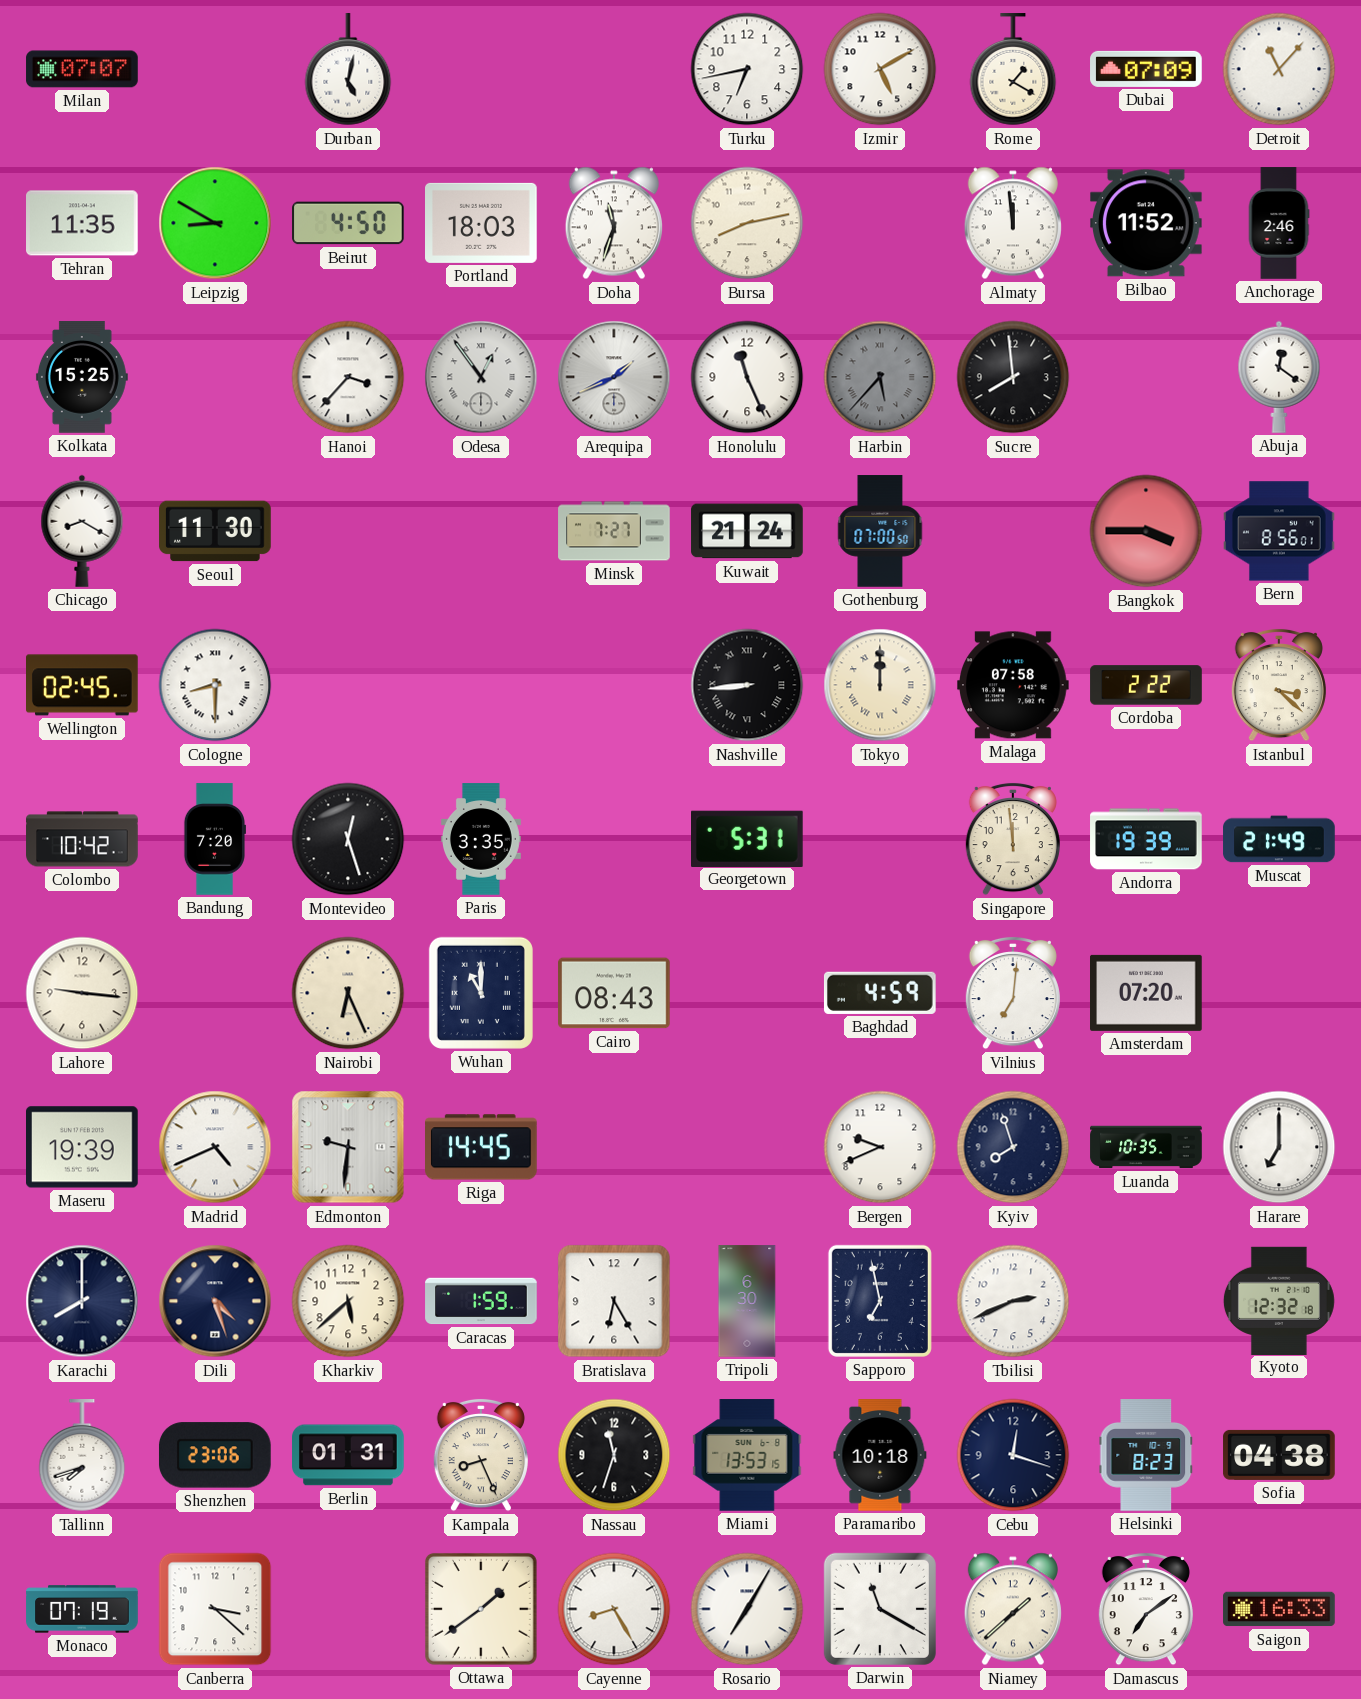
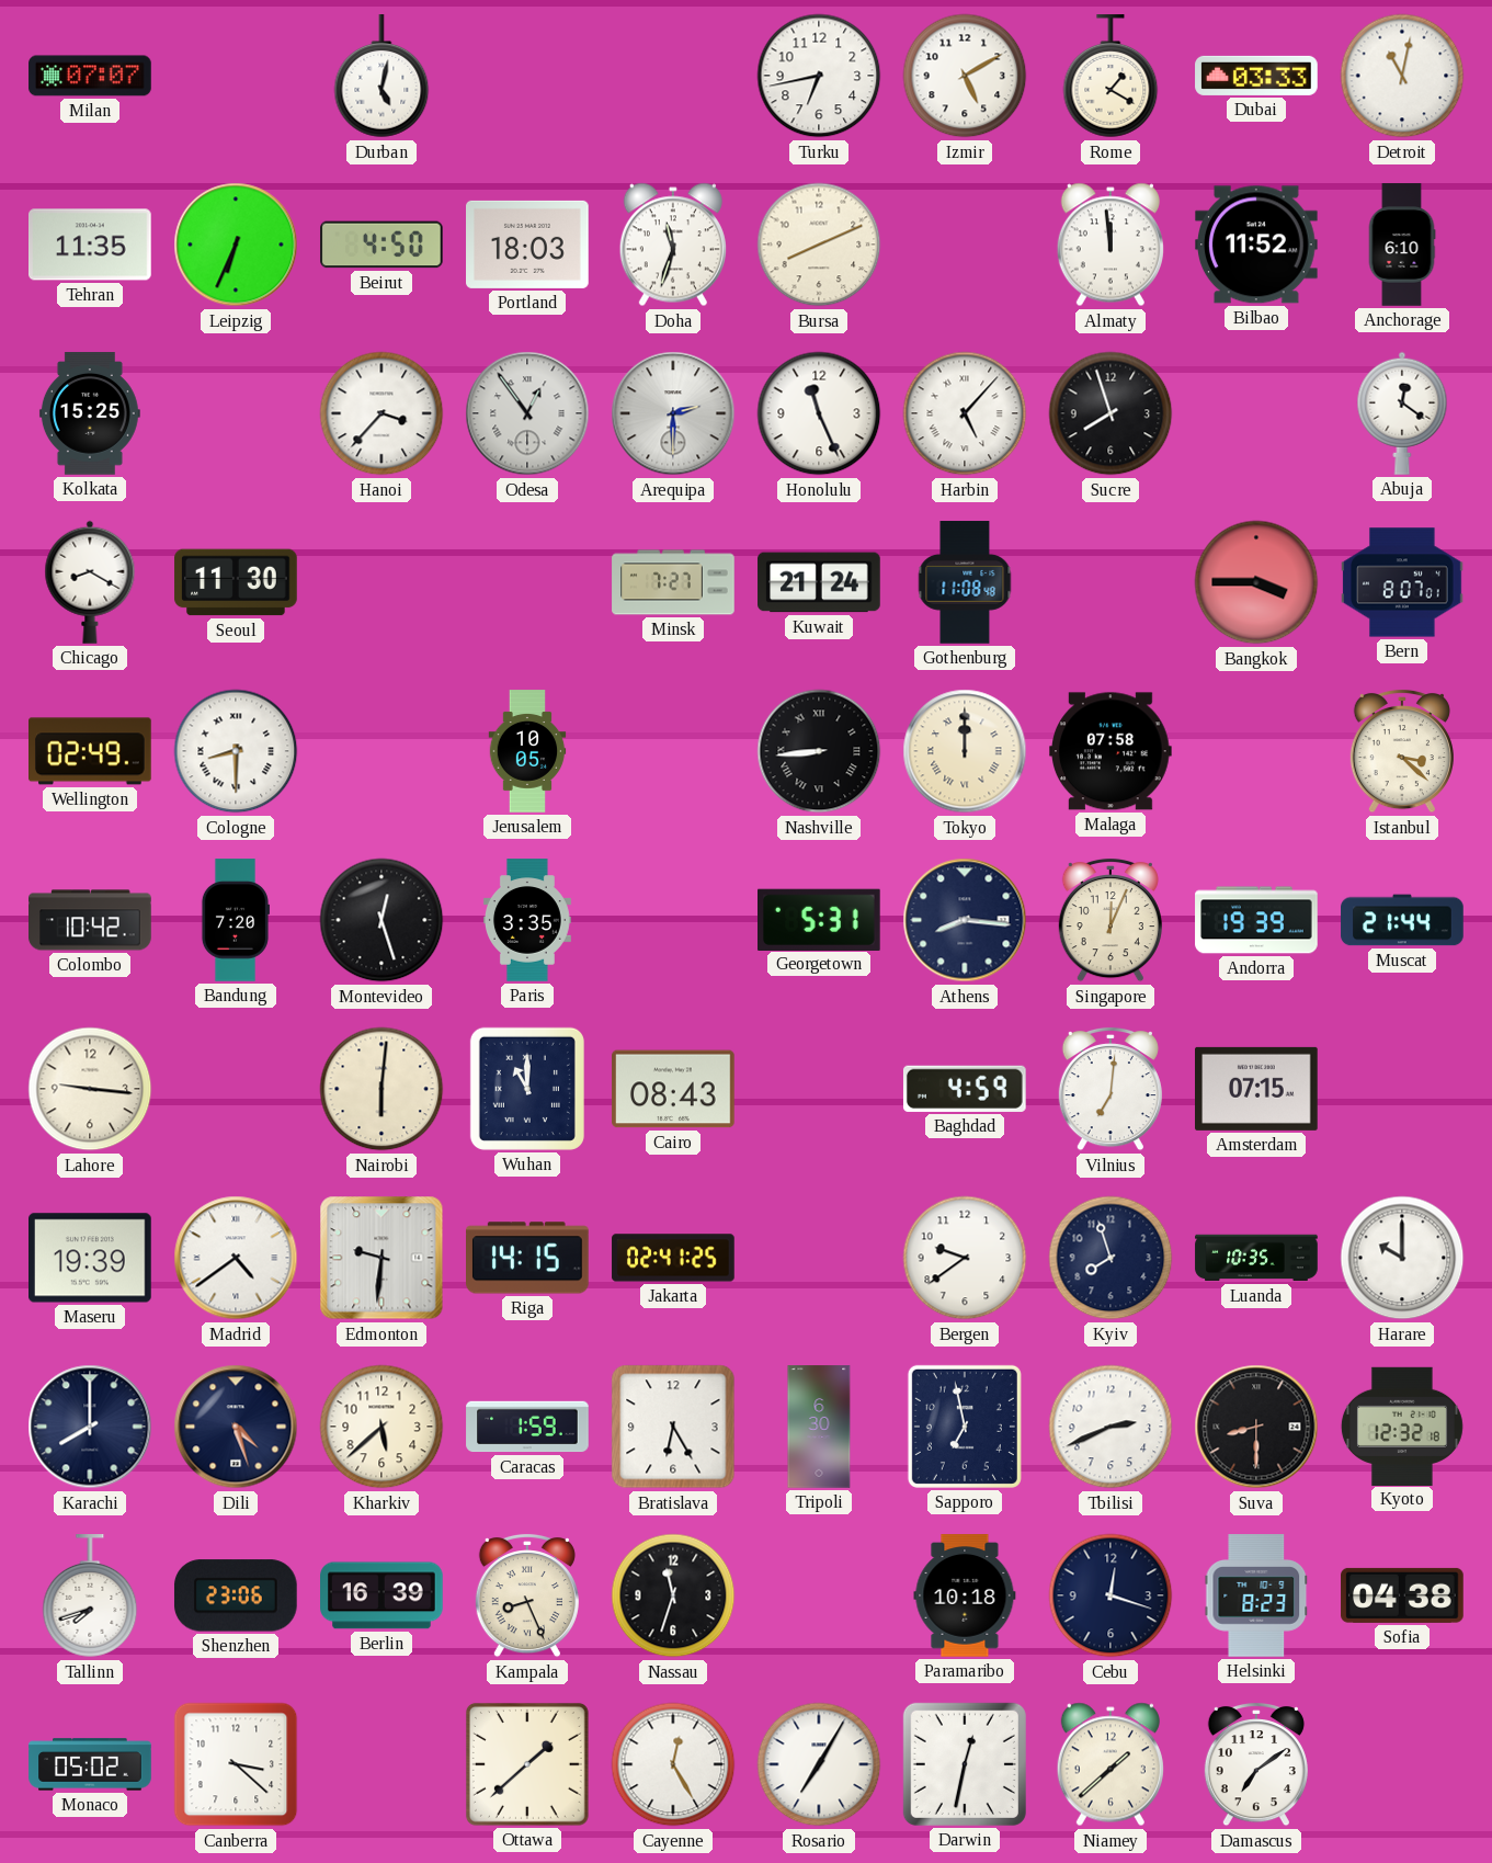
Dubai: 07:09 -> 03:33
Detroit: 11:07 -> 11:02
Leipzig: 8:50 -> 6:34
Bursa: 8:13 -> 8:11
Anchorage: 2:46 -> 6:10
Arequipa: 1:41 -> 2:30
Harbin: 5:37 -> 5:07
Harbin dial: grey -> white
Sucre: 7:59 -> 7:57
Gothenburg: 07:00 -> 11:08
Bern: 8:56 -> 8:07
Wellington: 02:45 -> 02:49
Jerusalem: none -> 10:05
Cordoba: 2:22 -> none
Athens: none -> 8:16
Singapore: 11:59 -> 12:04
Muscat: 21:49 -> 21:44
Nairobi: 6:26 -> 6:01
Amsterdam: 07:20 -> 07:15
Madrid: 4:41 -> 4:39
Riga: 14:45 -> 14:15
Jakarta: none -> 02:41
Bergen: 9:41 -> 9:39
Harare: 7:00 -> 10:00
Suva: none -> 8:30
Berlin: 01:31 -> 16:39
Miami: 13:53 -> none
Monaco: 07:19 -> 05:02
Ottawa: 1:39 -> 1:38
Cayenne: 8:25 -> 12:25
Darwin: 11:20 -> 12:32
Saigon: 16:33 -> none
